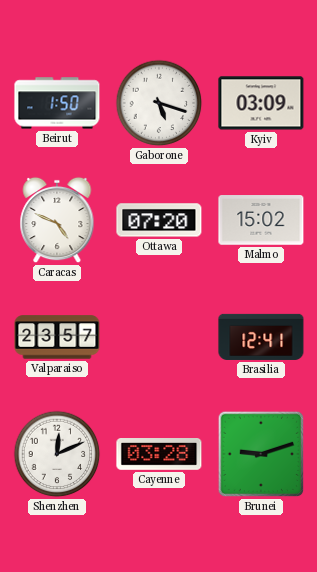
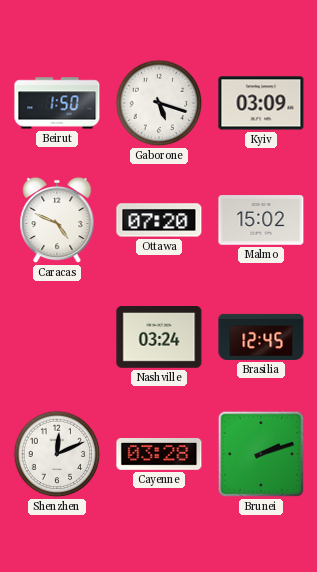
Valparaiso: 23:57 -> none
Nashville: none -> 03:24
Brasilia: 12:41 -> 12:45
Brunei: 9:12 -> 2:12
